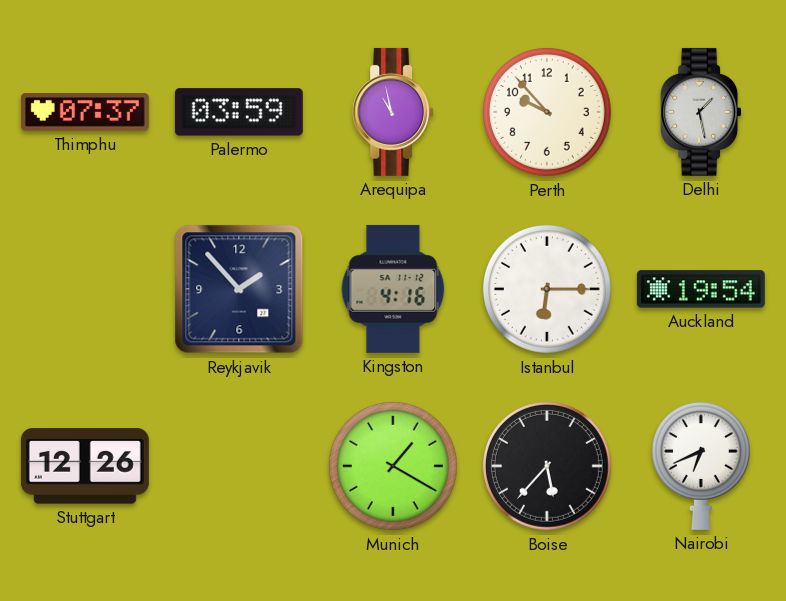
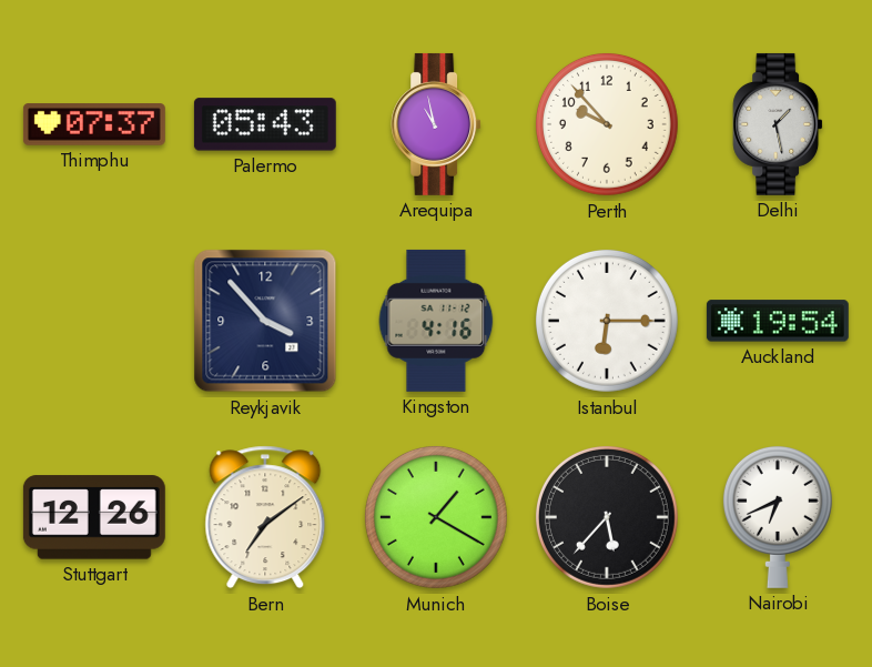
Palermo: 03:59 -> 05:43
Reykjavik: 1:53 -> 3:53
Bern: none -> 7:09
